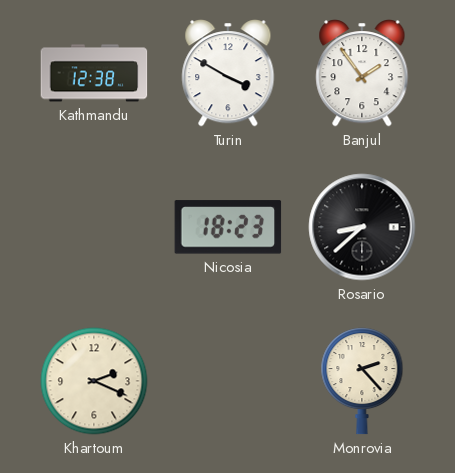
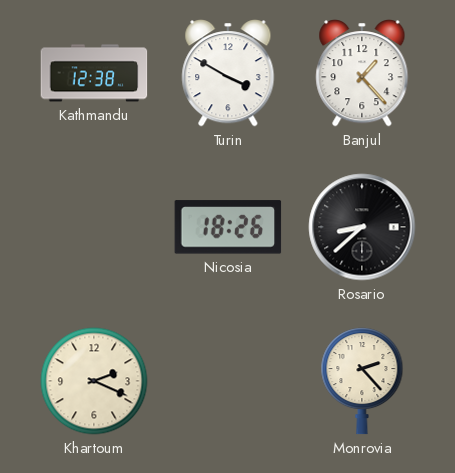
Banjul: 1:54 -> 1:23
Nicosia: 18:23 -> 18:26
